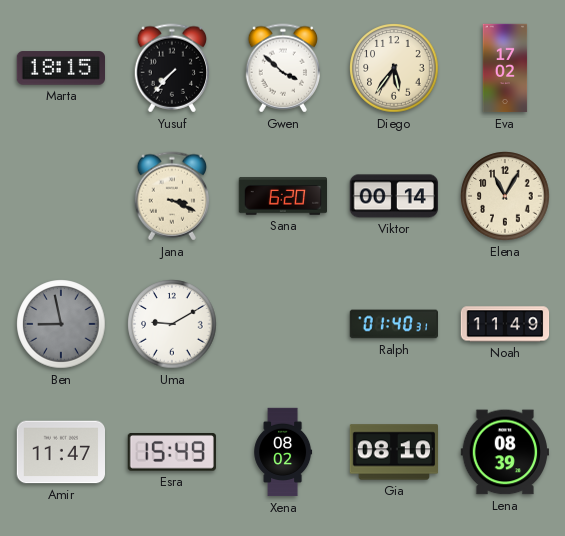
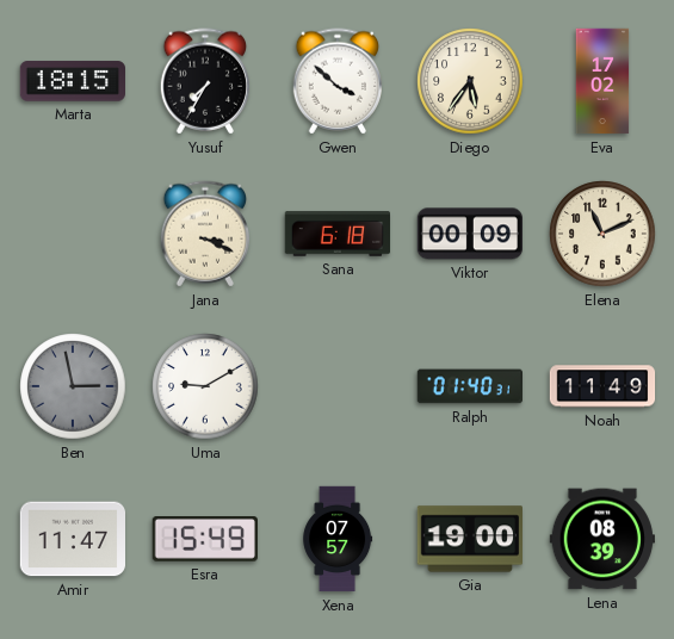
Yusuf: 7:37 -> 7:35
Sana: 6:20 -> 6:18
Viktor: 00:14 -> 00:09
Elena: 11:05 -> 11:11
Ben: 8:58 -> 2:58
Xena: 08:02 -> 07:57
Gia: 08:10 -> 19:00
